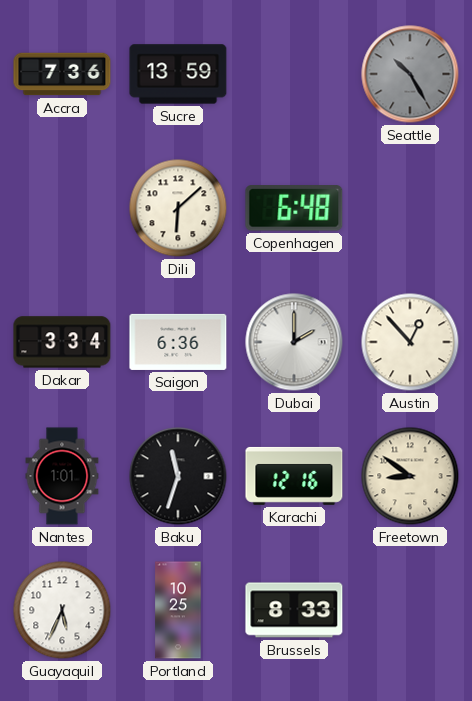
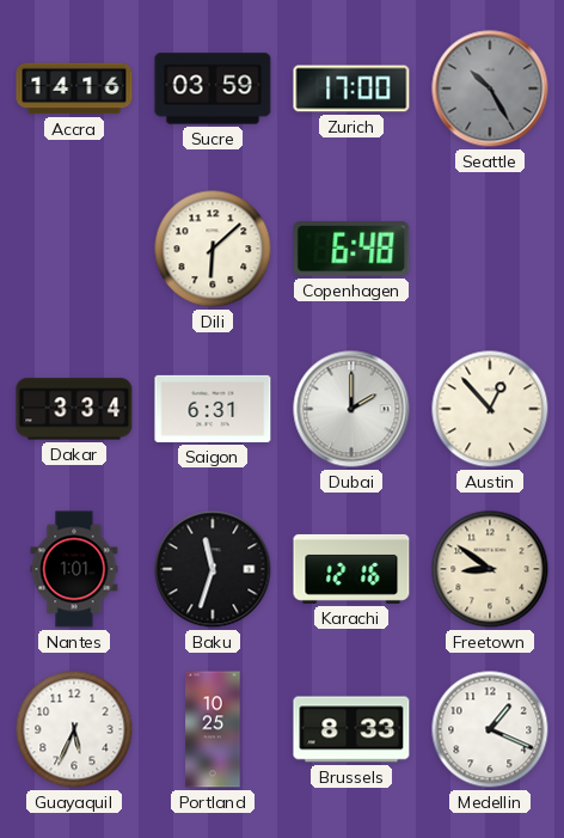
Accra: 7:36 -> 14:16
Sucre: 13:59 -> 03:59
Zurich: none -> 17:00
Saigon: 6:36 -> 6:31
Medellin: none -> 1:19
